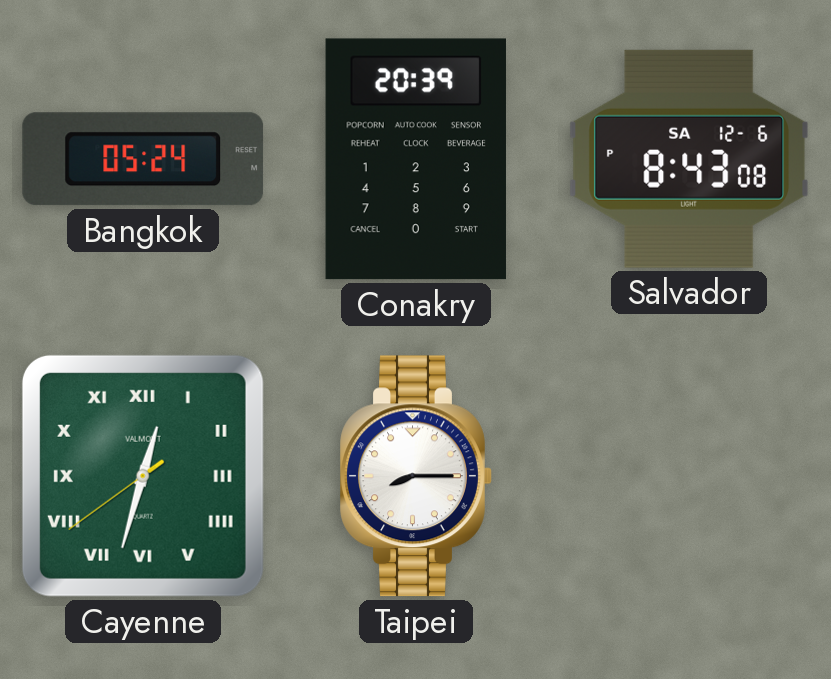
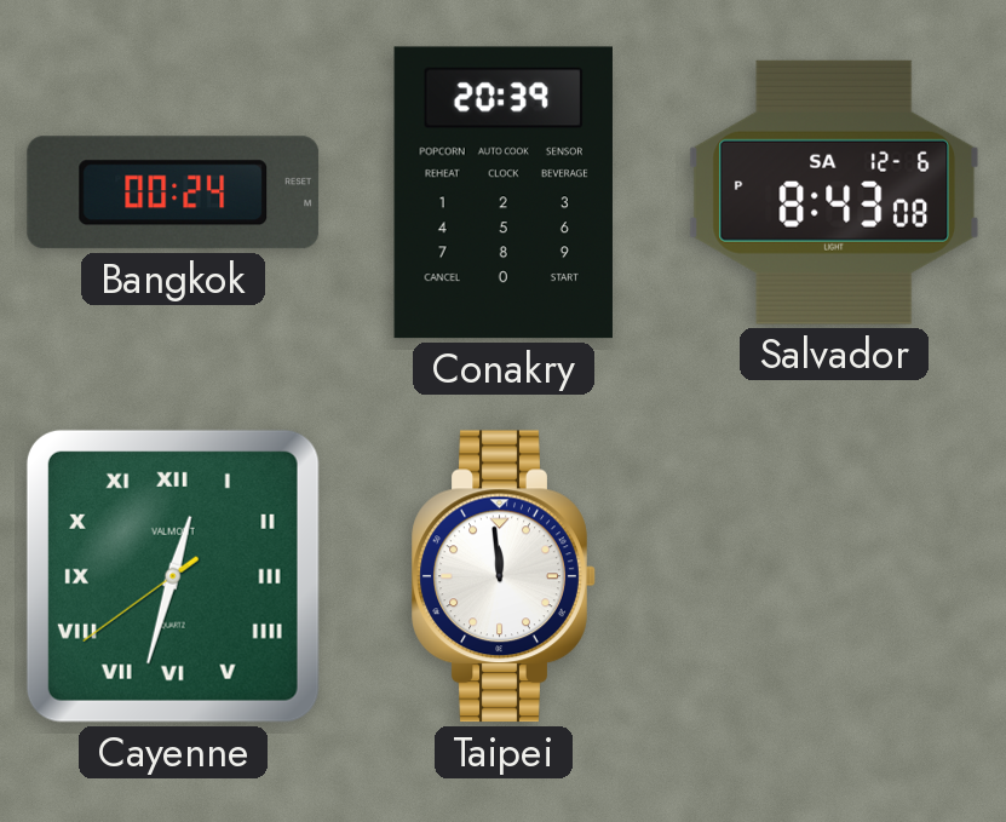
Bangkok: 05:24 -> 00:24
Taipei: 8:15 -> 11:59
